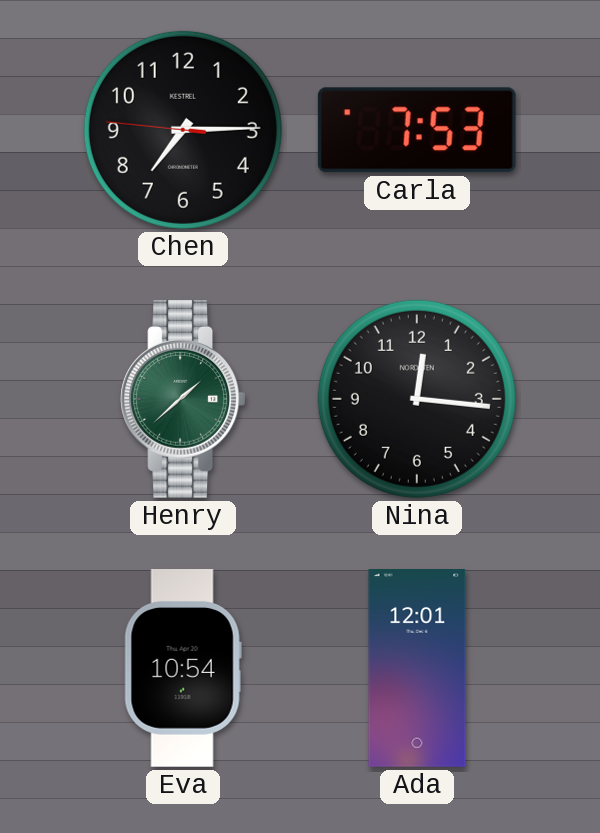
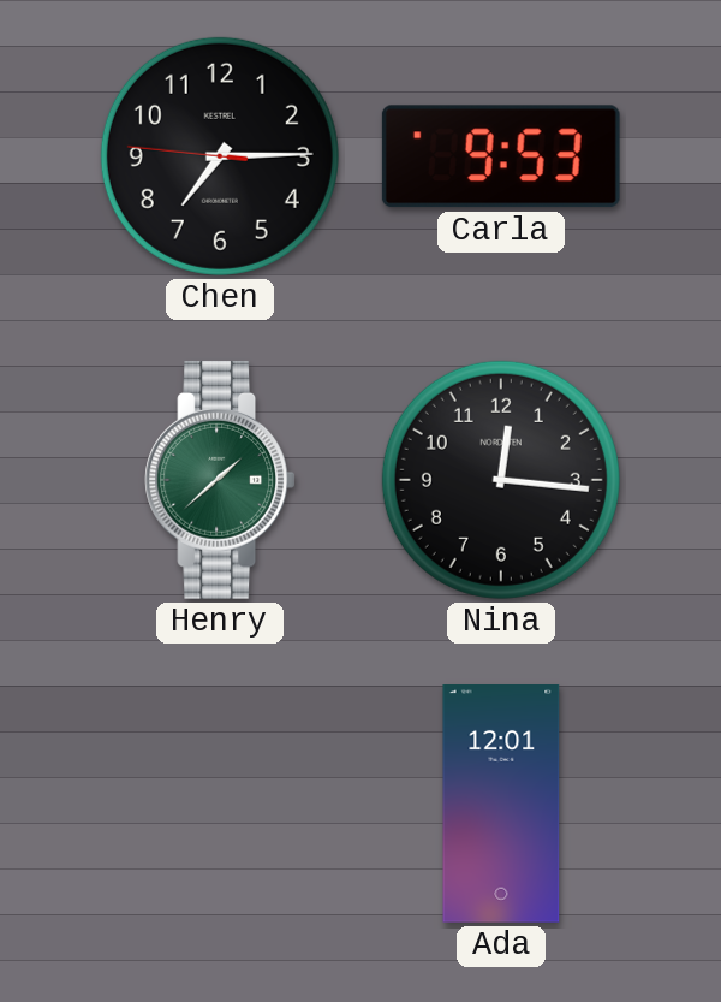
Carla: 7:53 -> 9:53
Eva: 10:54 -> none
